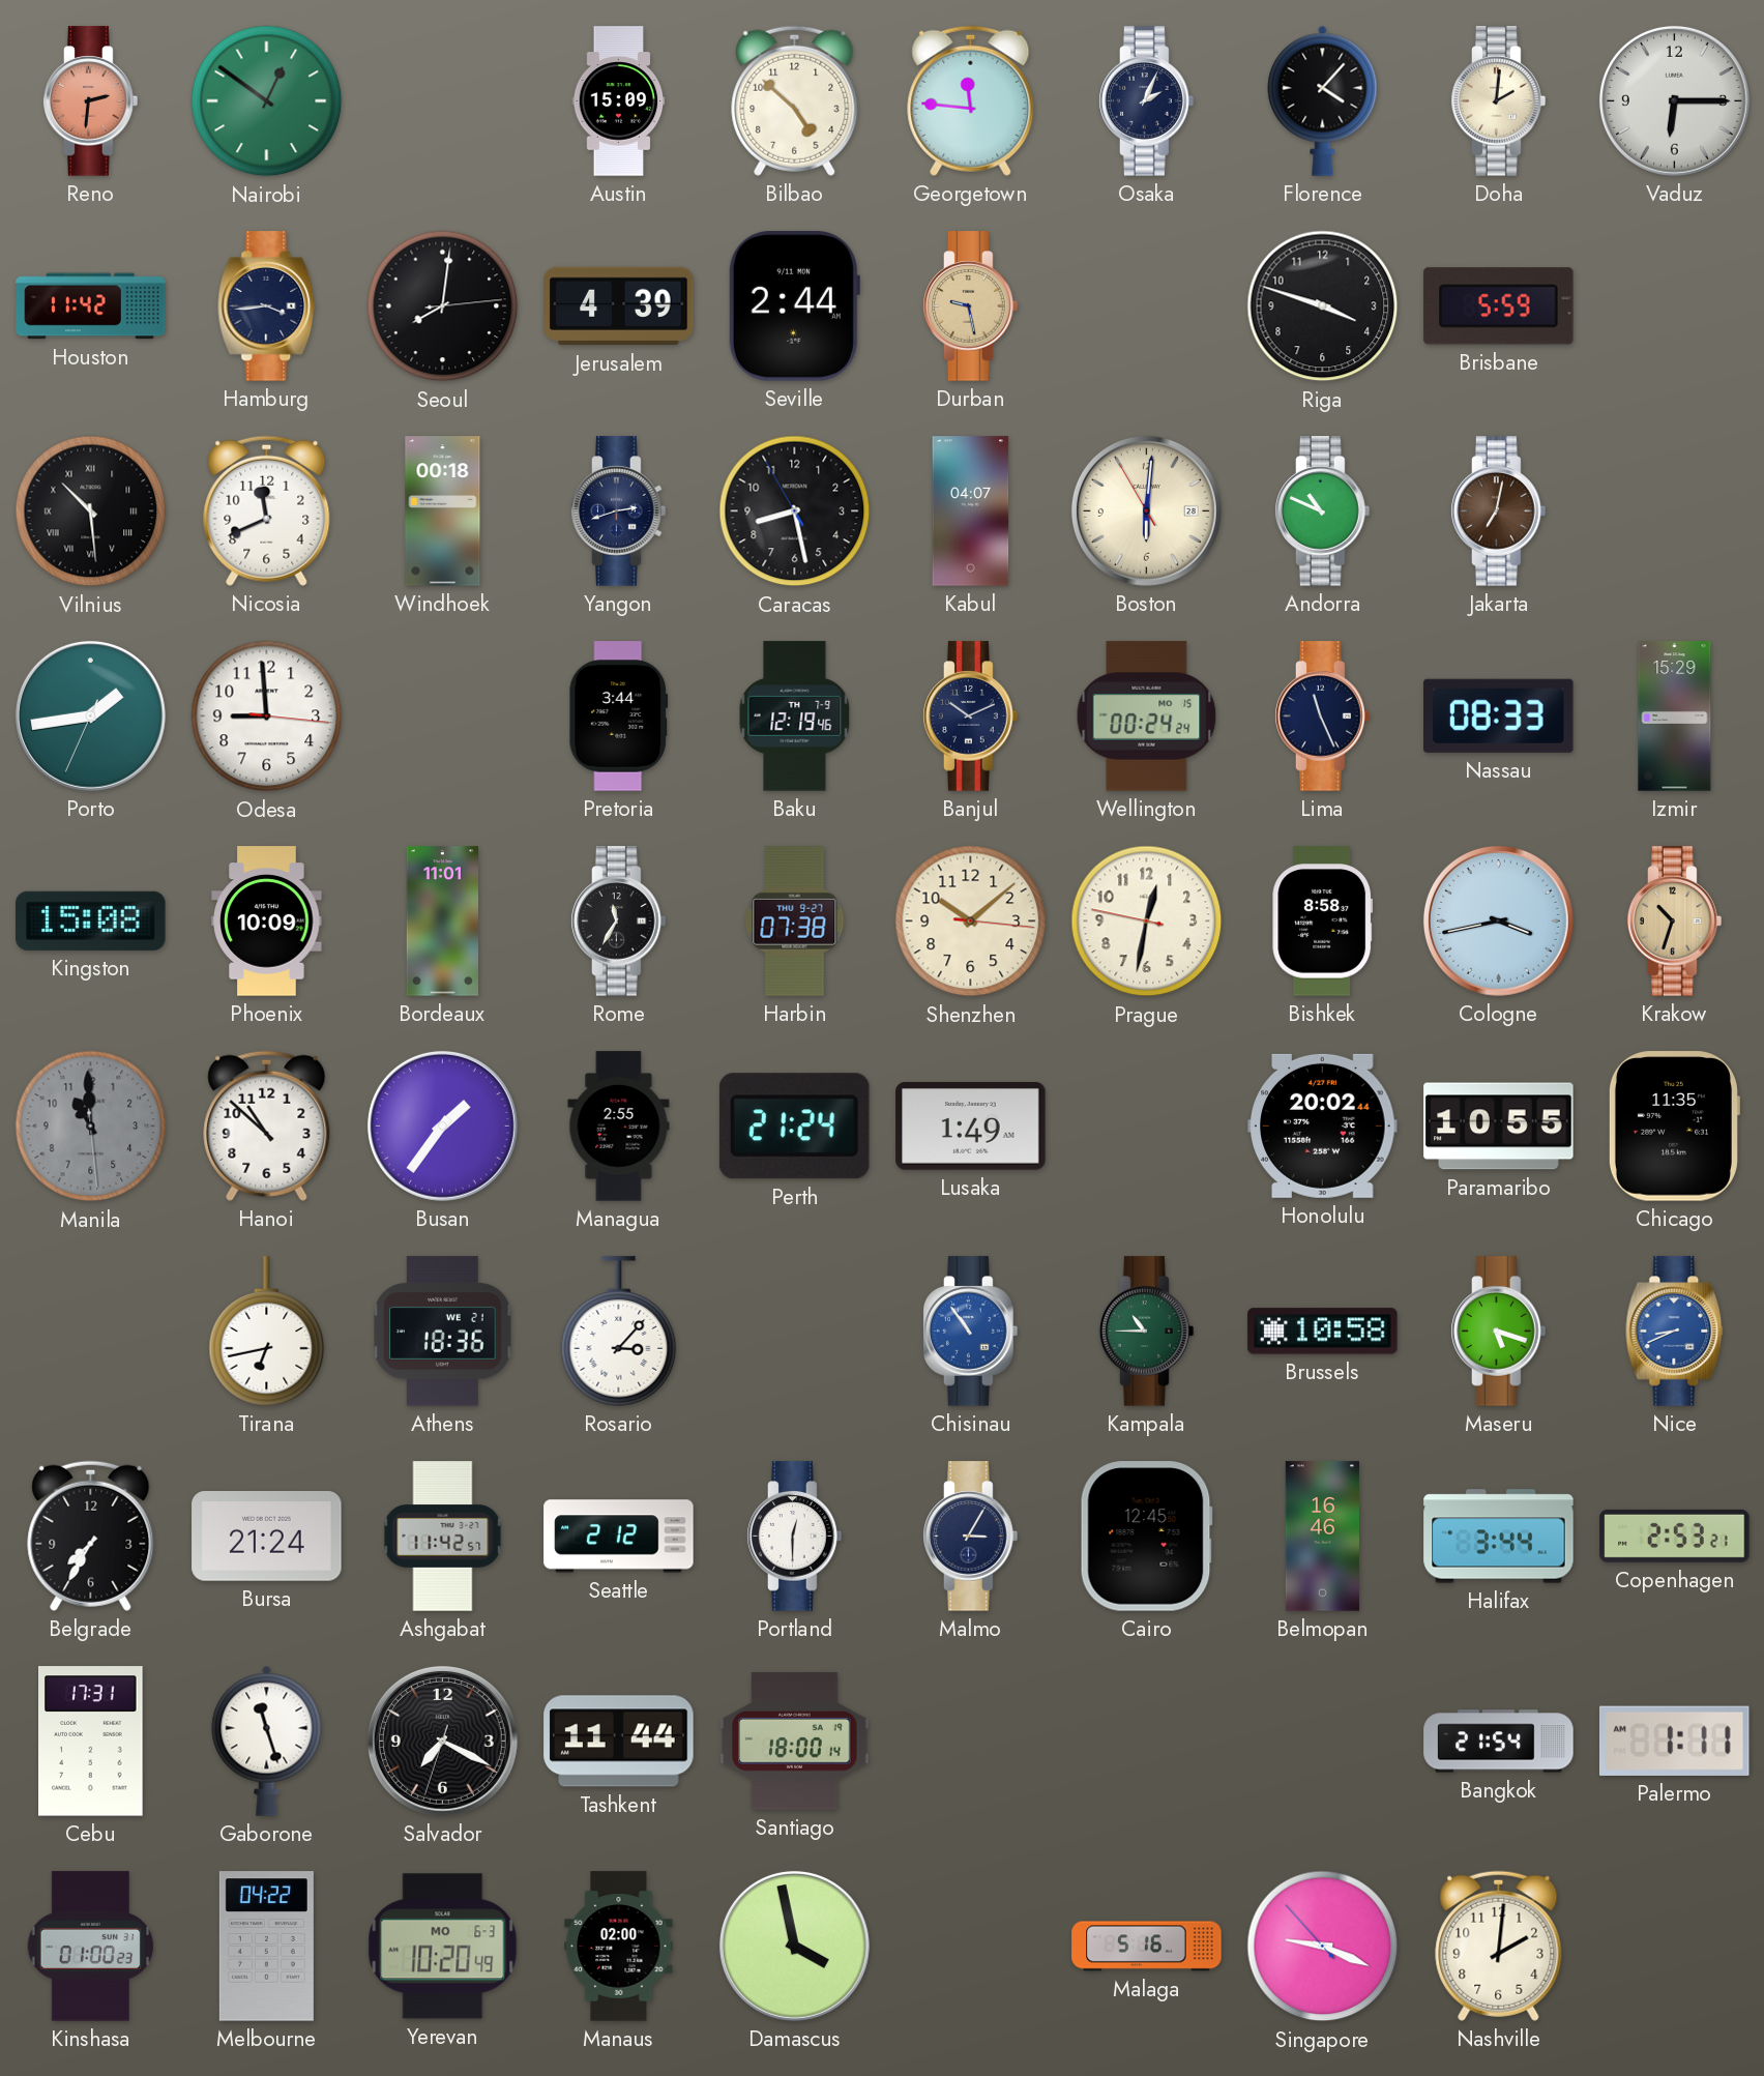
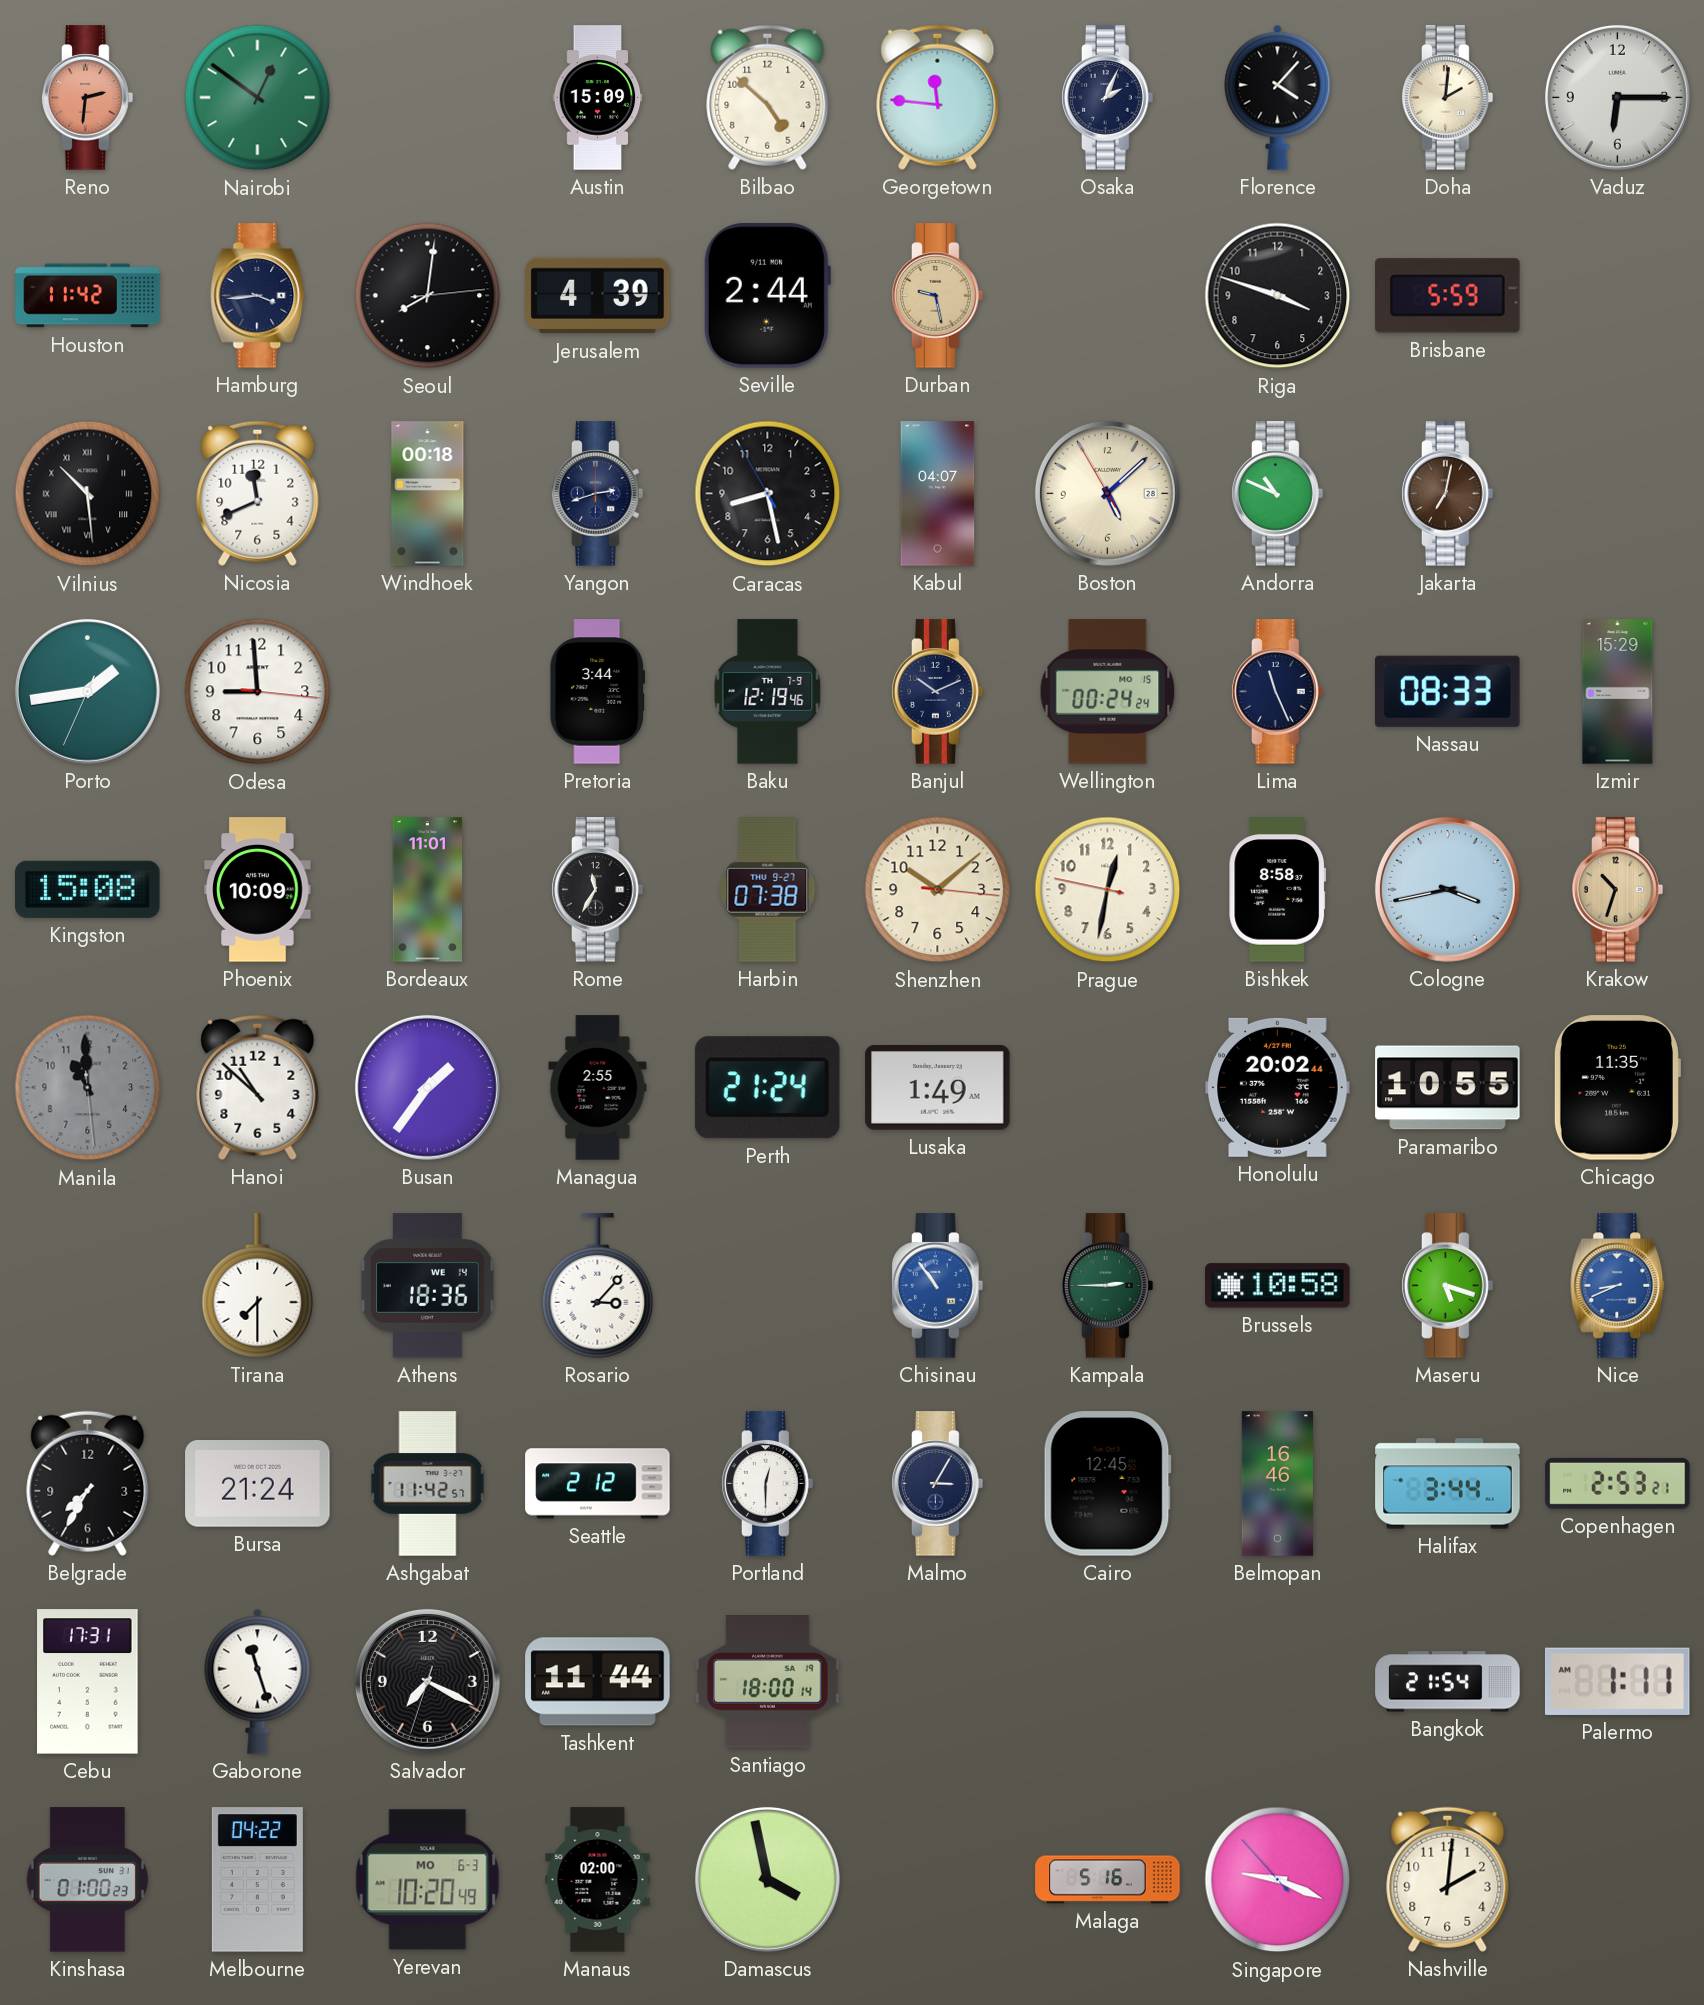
Boston: 6:00 -> 5:07
Tirana: 6:43 -> 7:30
Athens date: WE 21 -> WE 14
Kampala: 10:45 -> 2:45
